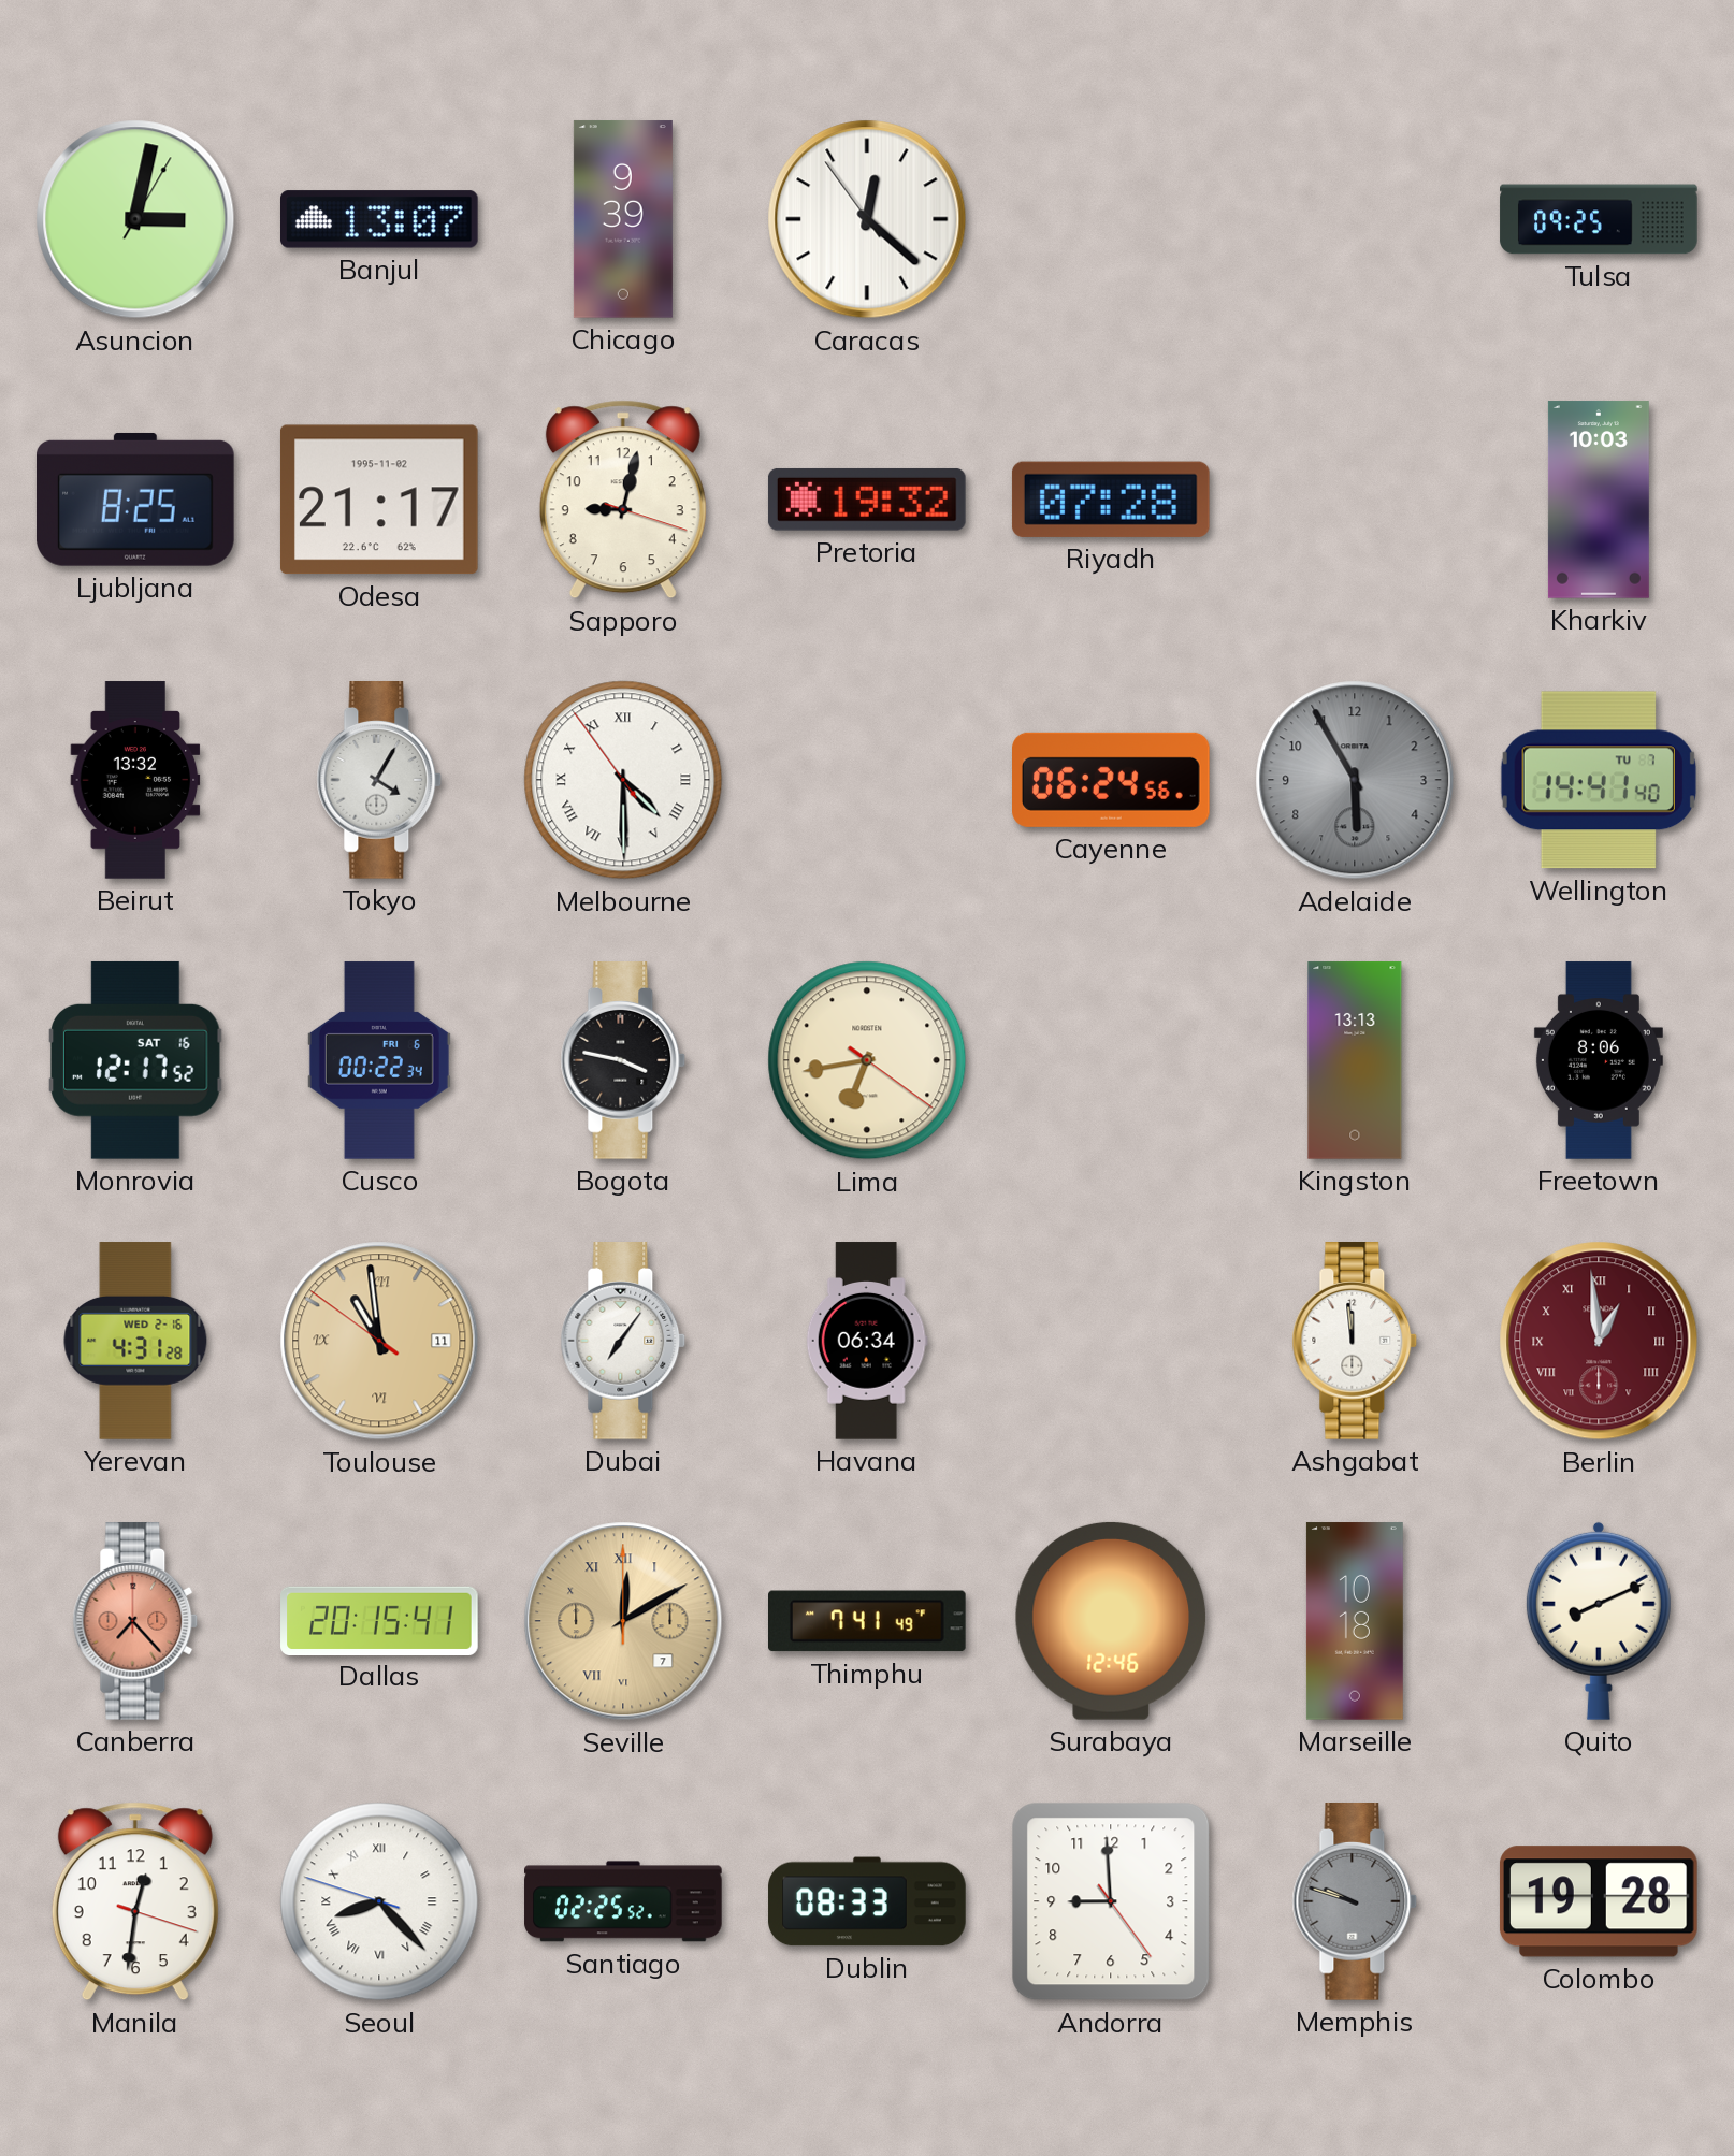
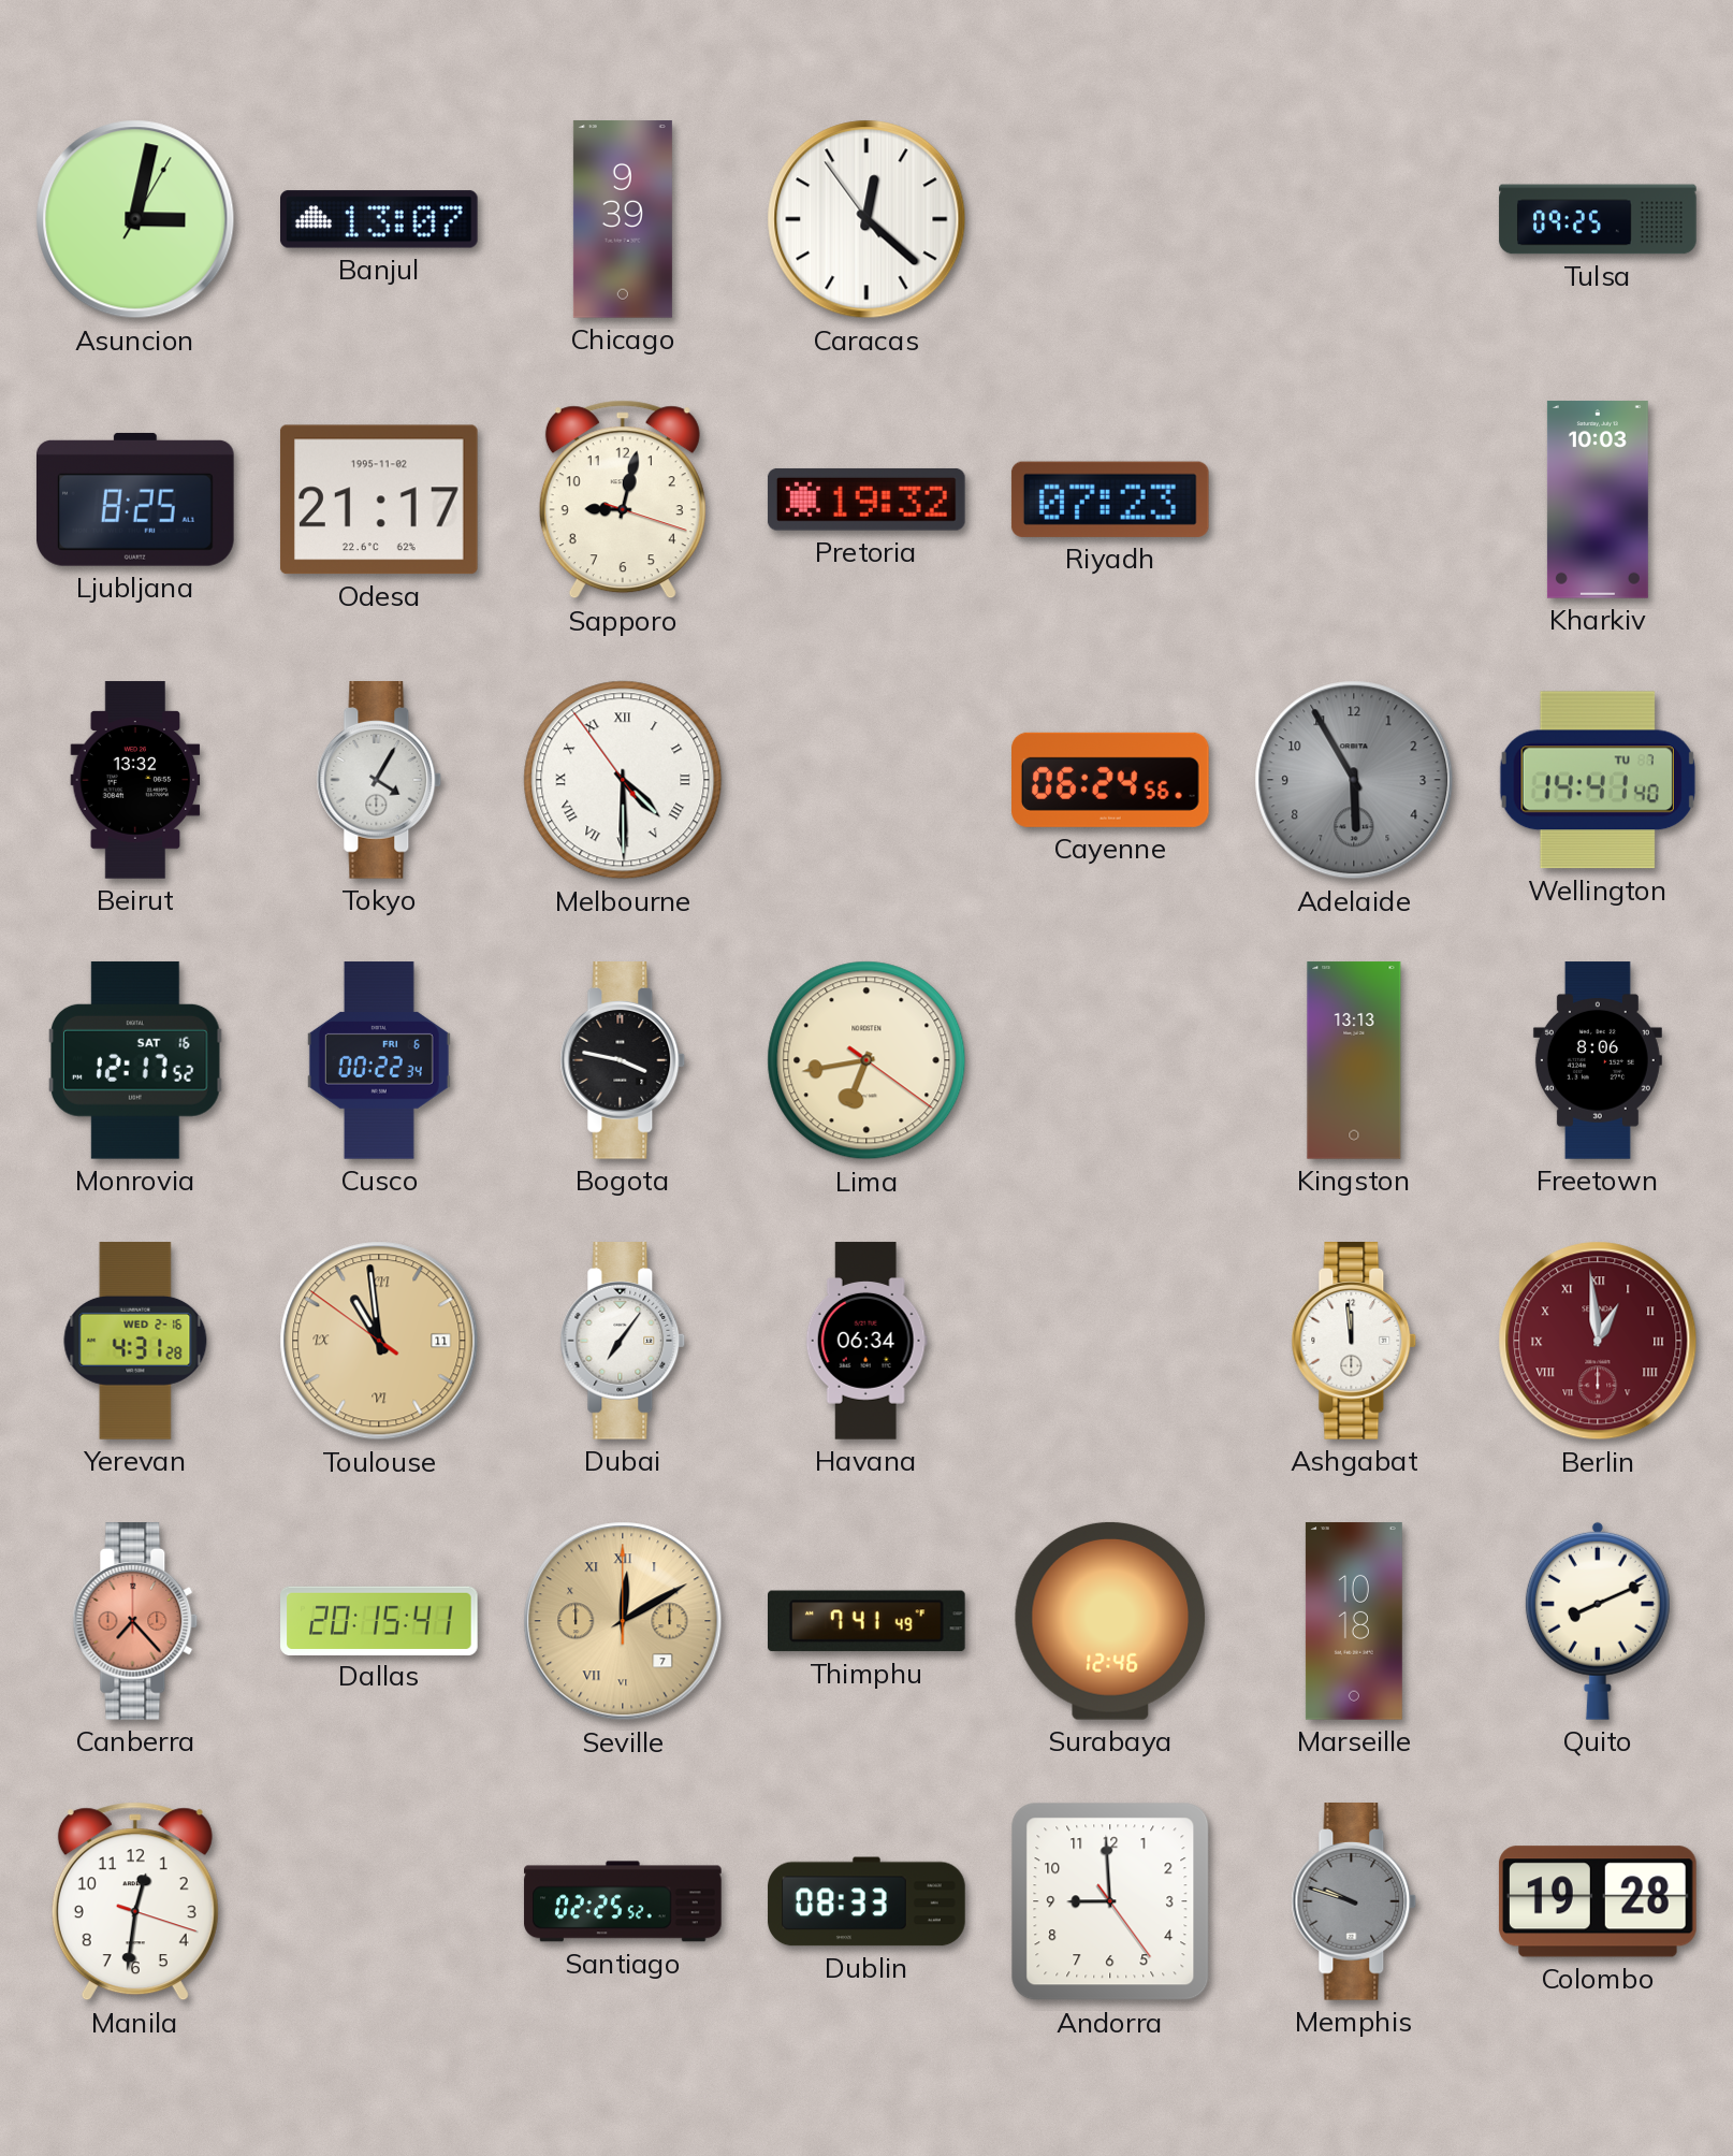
Riyadh: 07:28 -> 07:23
Seoul: 8:22 -> none
